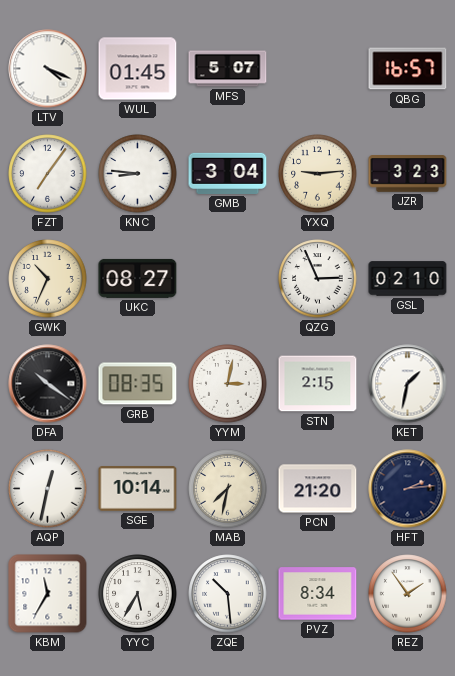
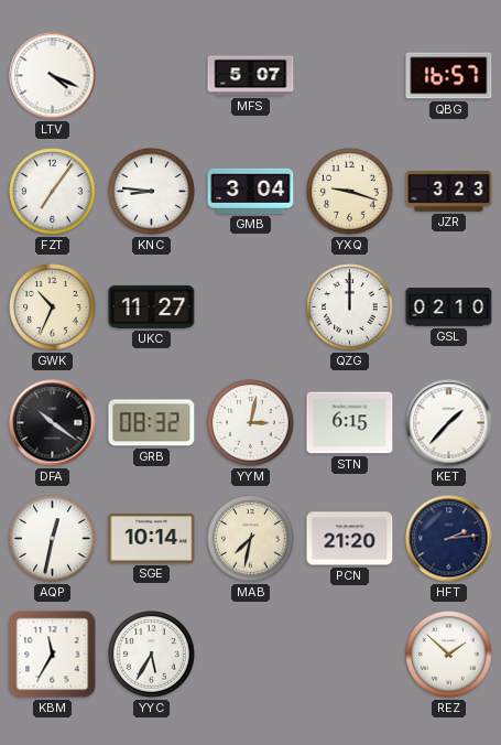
WUL: 01:45 -> none
YXQ: 9:14 -> 9:18
UKC: 08:27 -> 11:27
QZG: 2:56 -> 12:00
GRB: 08:35 -> 08:32
STN: 2:15 -> 6:15
KET: 1:32 -> 1:37
ZQE: 10:29 -> none
PVZ: 8:34 -> none
REZ: 1:54 -> 1:52
